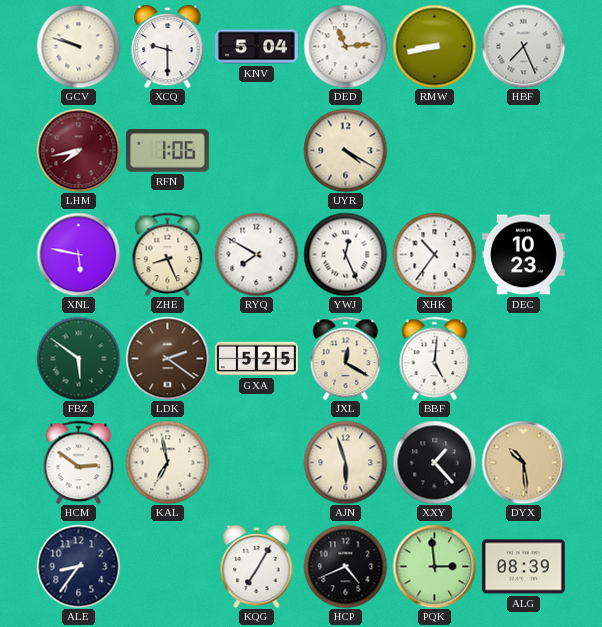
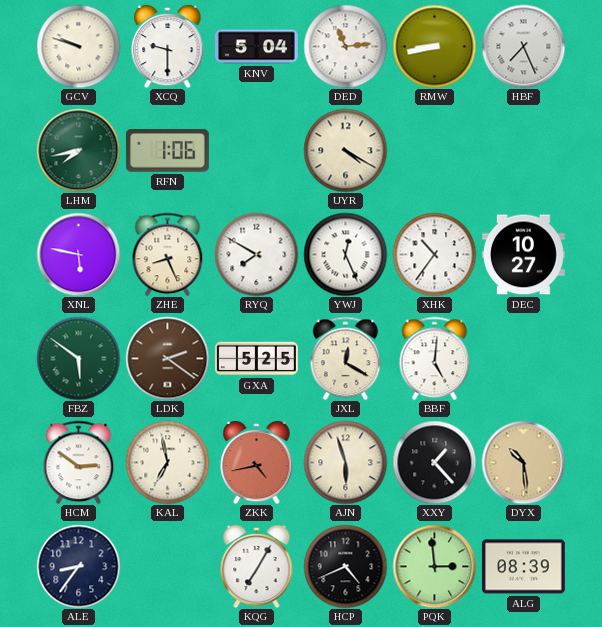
LHM dial: burgundy -> green
DEC: 10:23 -> 10:27
ZKK: none -> 4:43
